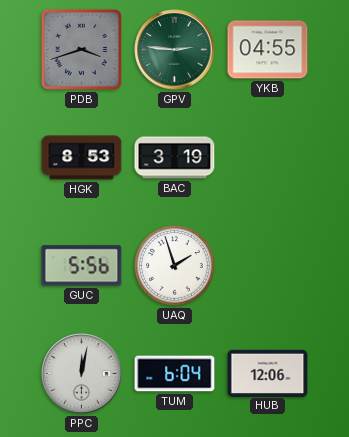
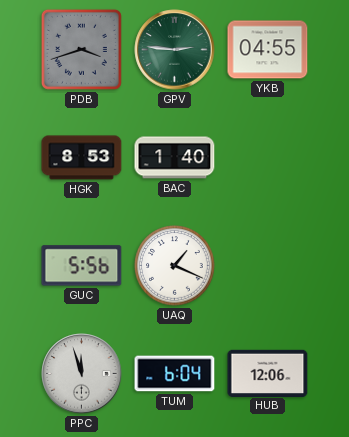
BAC: 3:19 -> 1:40
UAQ: 1:57 -> 1:19
PPC: 12:02 -> 11:57
